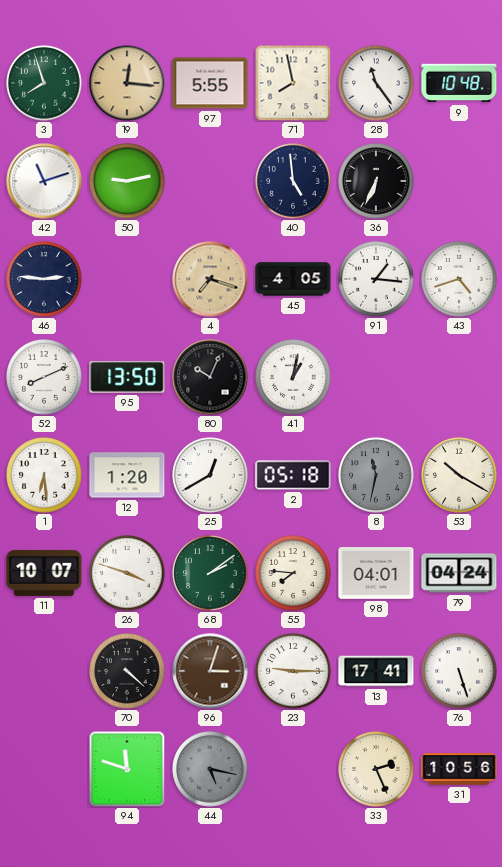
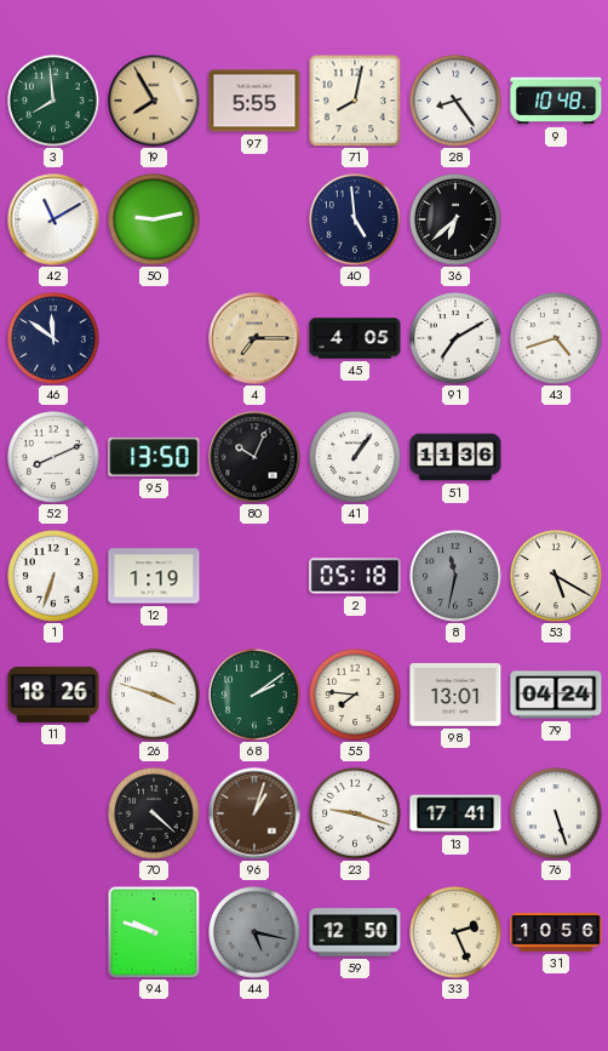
3: 7:57 -> 7:59
19: 12:16 -> 7:55
71: 7:58 -> 8:02
28: 11:24 -> 8:24
42: 11:12 -> 11:10
36: 6:34 -> 6:38
46: 2:46 -> 11:51
4: 7:18 -> 7:15
91: 1:16 -> 7:10
41: 1:02 -> 1:06
51: none -> 11:36
1: 6:29 -> 6:33
12: 1:20 -> 1:19
25: 12:40 -> none
53: 10:20 -> 5:20
11: 10:07 -> 18:26
98: 04:01 -> 13:01
96: 3:03 -> 1:03
23: 9:15 -> 9:18
94: 11:48 -> 9:48
59: none -> 12:50
